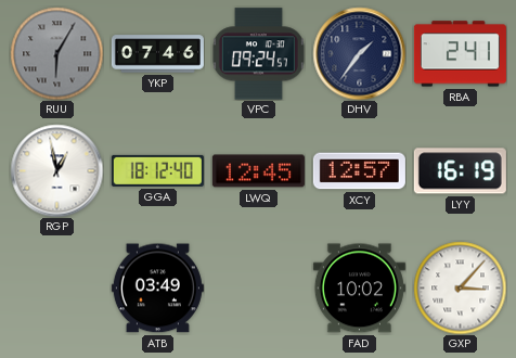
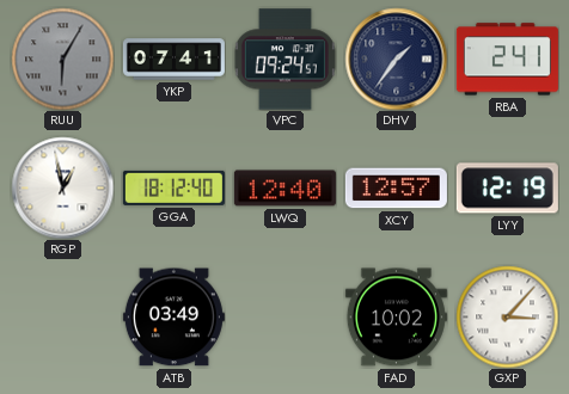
YKP: 07:46 -> 07:41
LWQ: 12:45 -> 12:40
LYY: 16:19 -> 12:19
